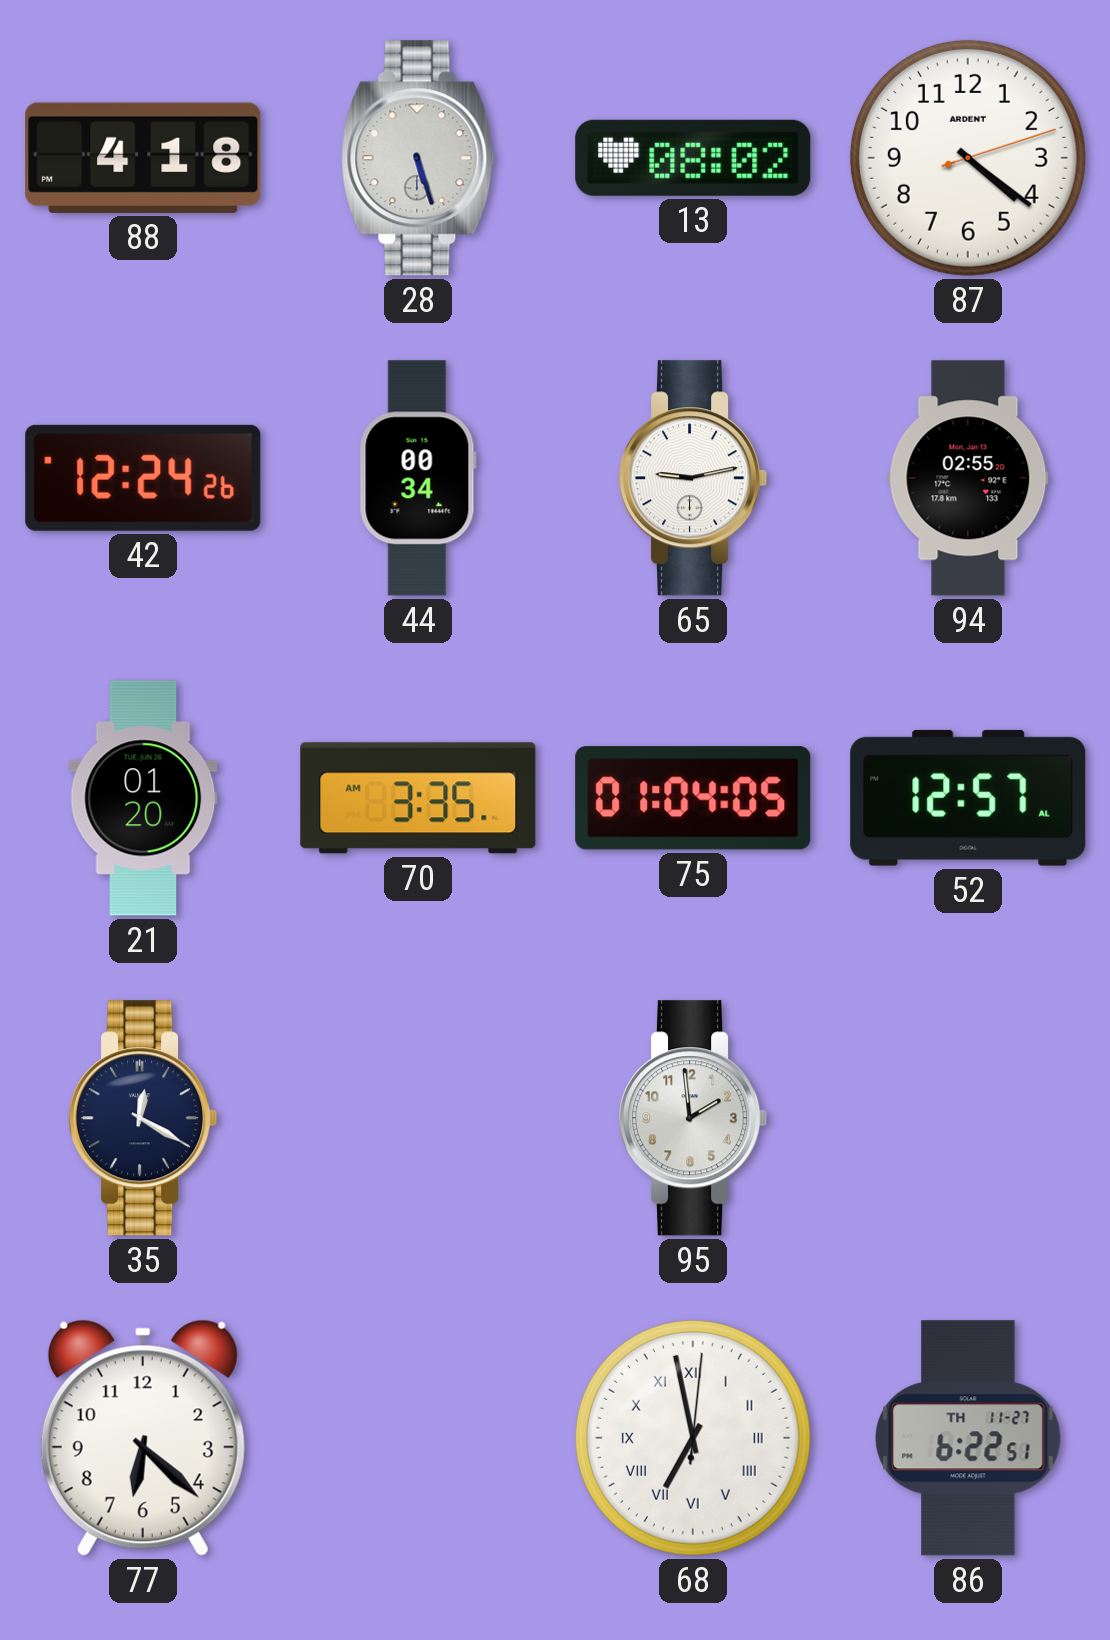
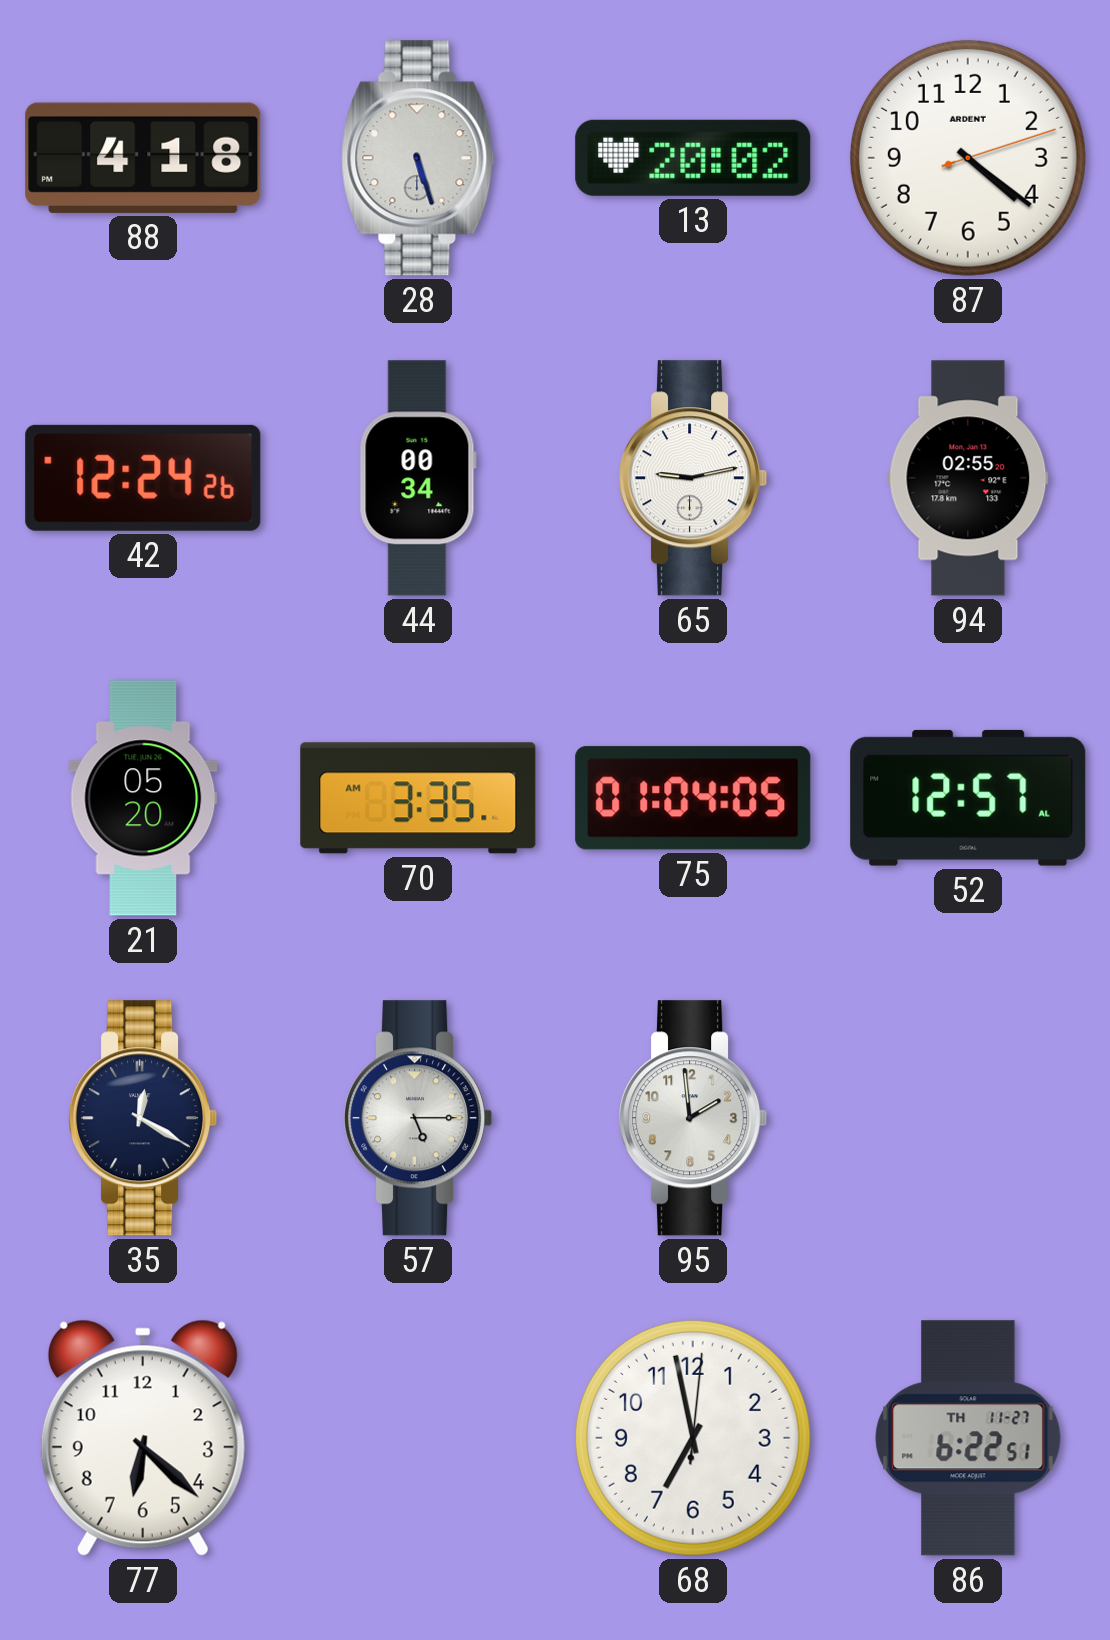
13: 08:02 -> 20:02
21: 01:20 -> 05:20
57: none -> 5:15
68 numerals: Roman -> Arabic
